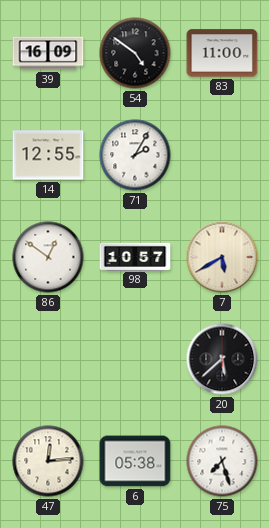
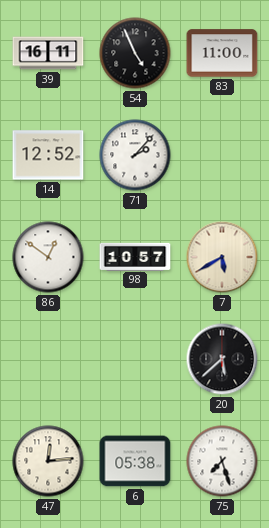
39: 16:09 -> 16:11
54: 4:51 -> 4:56
14: 12:55 -> 12:52
71: 2:05 -> 2:07
